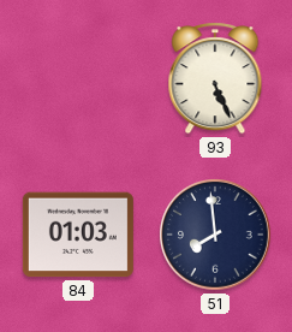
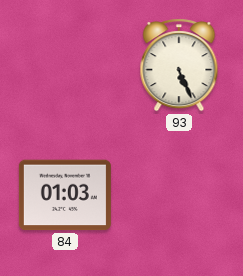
51: 7:59 -> none
